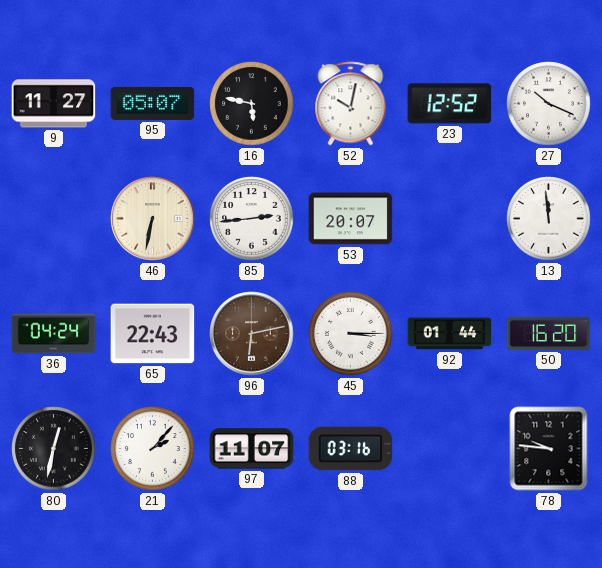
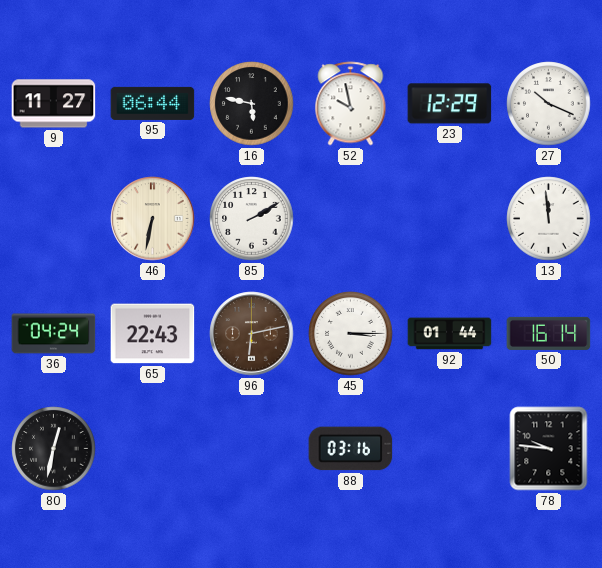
95: 05:07 -> 06:44
52: 10:02 -> 9:58
23: 12:52 -> 12:29
85: 2:44 -> 2:10
53: 20:07 -> none
50: 16:20 -> 16:14
21: 2:07 -> none
97: 11:07 -> none
